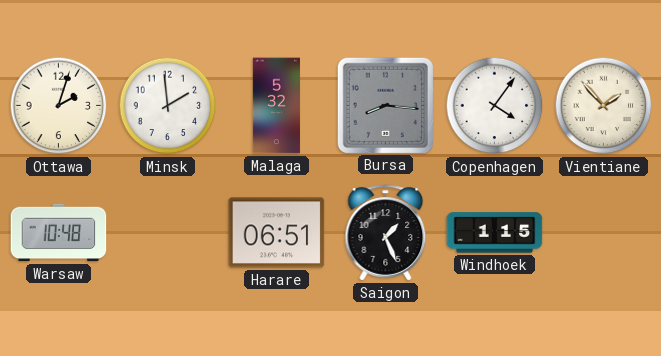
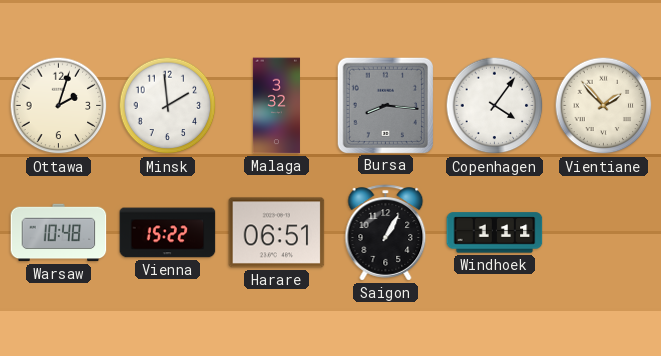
Malaga: 5:32 -> 3:32
Vienna: none -> 15:22
Saigon: 1:26 -> 1:05
Windhoek: 1:15 -> 1:11
